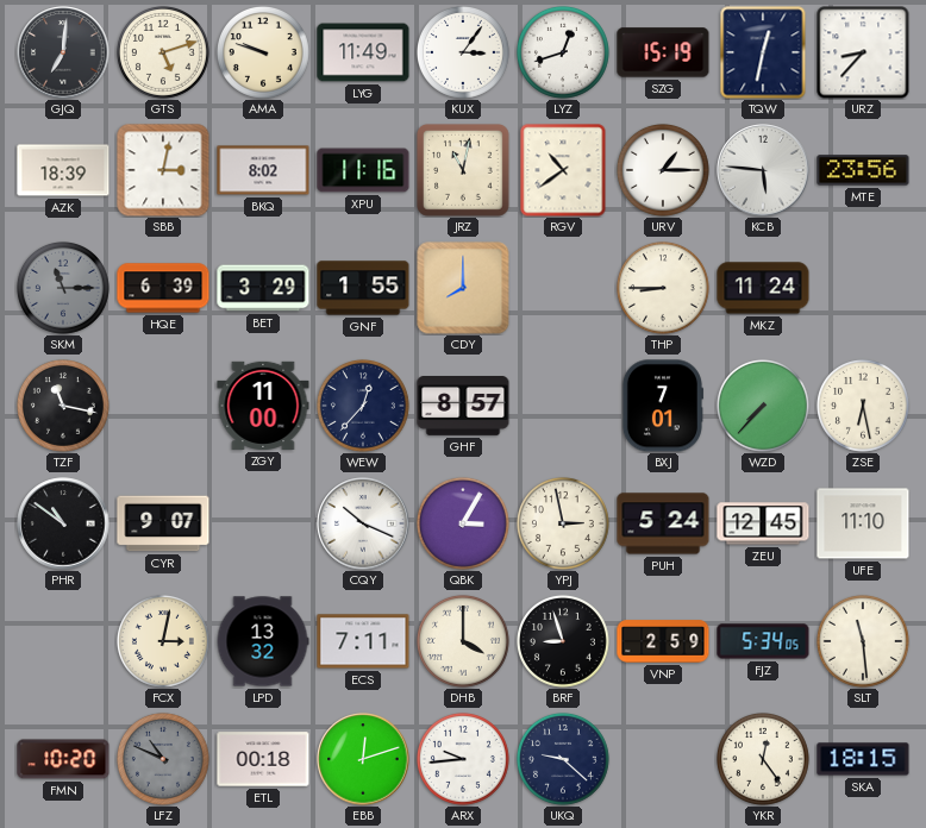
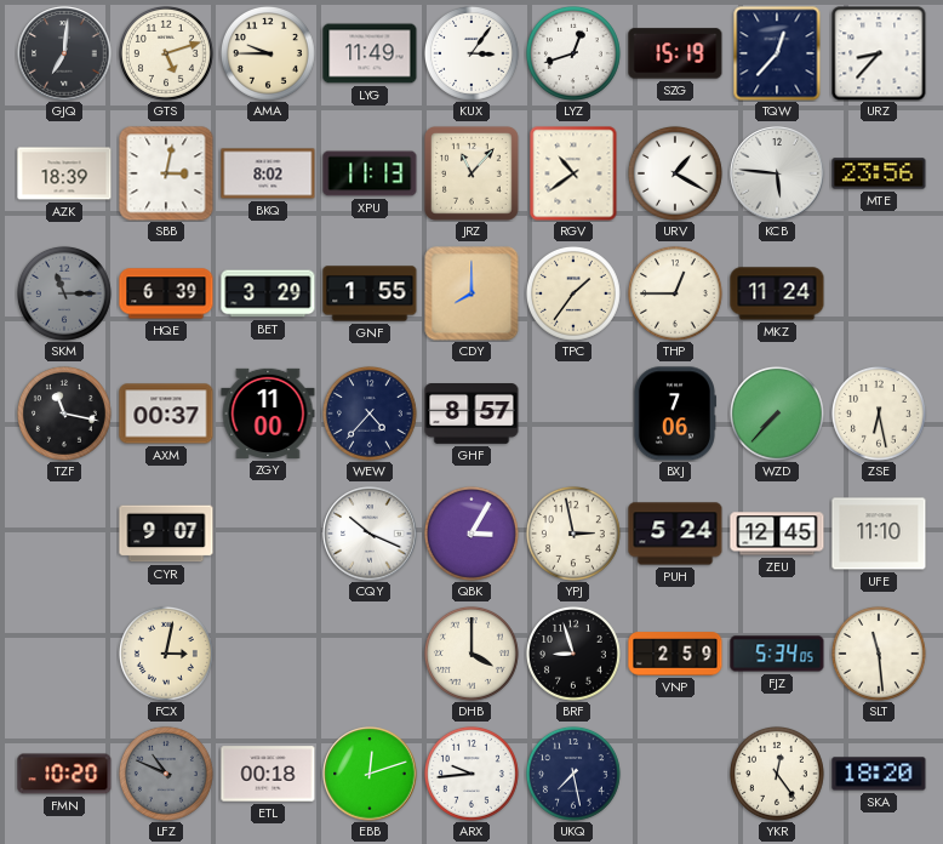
AMA: 9:48 -> 9:45
TQW: 12:32 -> 12:37
XPU: 11:16 -> 11:13
JRZ: 11:02 -> 11:07
URV: 1:15 -> 1:20
TPC: none -> 1:36
THP: 8:45 -> 12:45
AXM: none -> 00:37
WEW: 12:37 -> 4:37
BXJ: 7:01 -> 7:06
PHR: 10:51 -> none
LPD: 13:32 -> none
ECS: 7:11 -> none
UKQ: 9:22 -> 7:28
SKA: 18:15 -> 18:20
